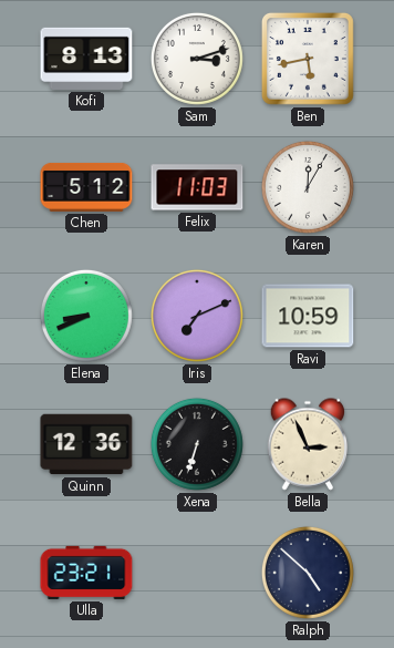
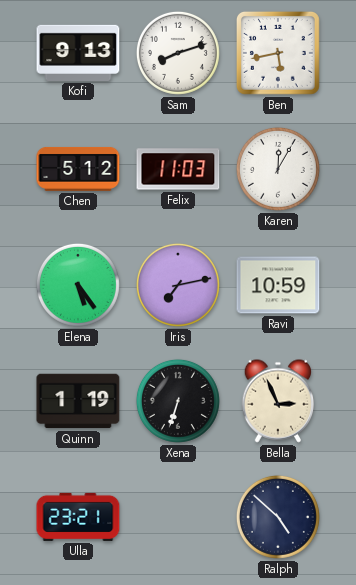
Kofi: 8:13 -> 9:13
Sam: 3:12 -> 8:12
Elena: 8:41 -> 5:24
Iris: 7:11 -> 7:13
Quinn: 12:36 -> 1:19
